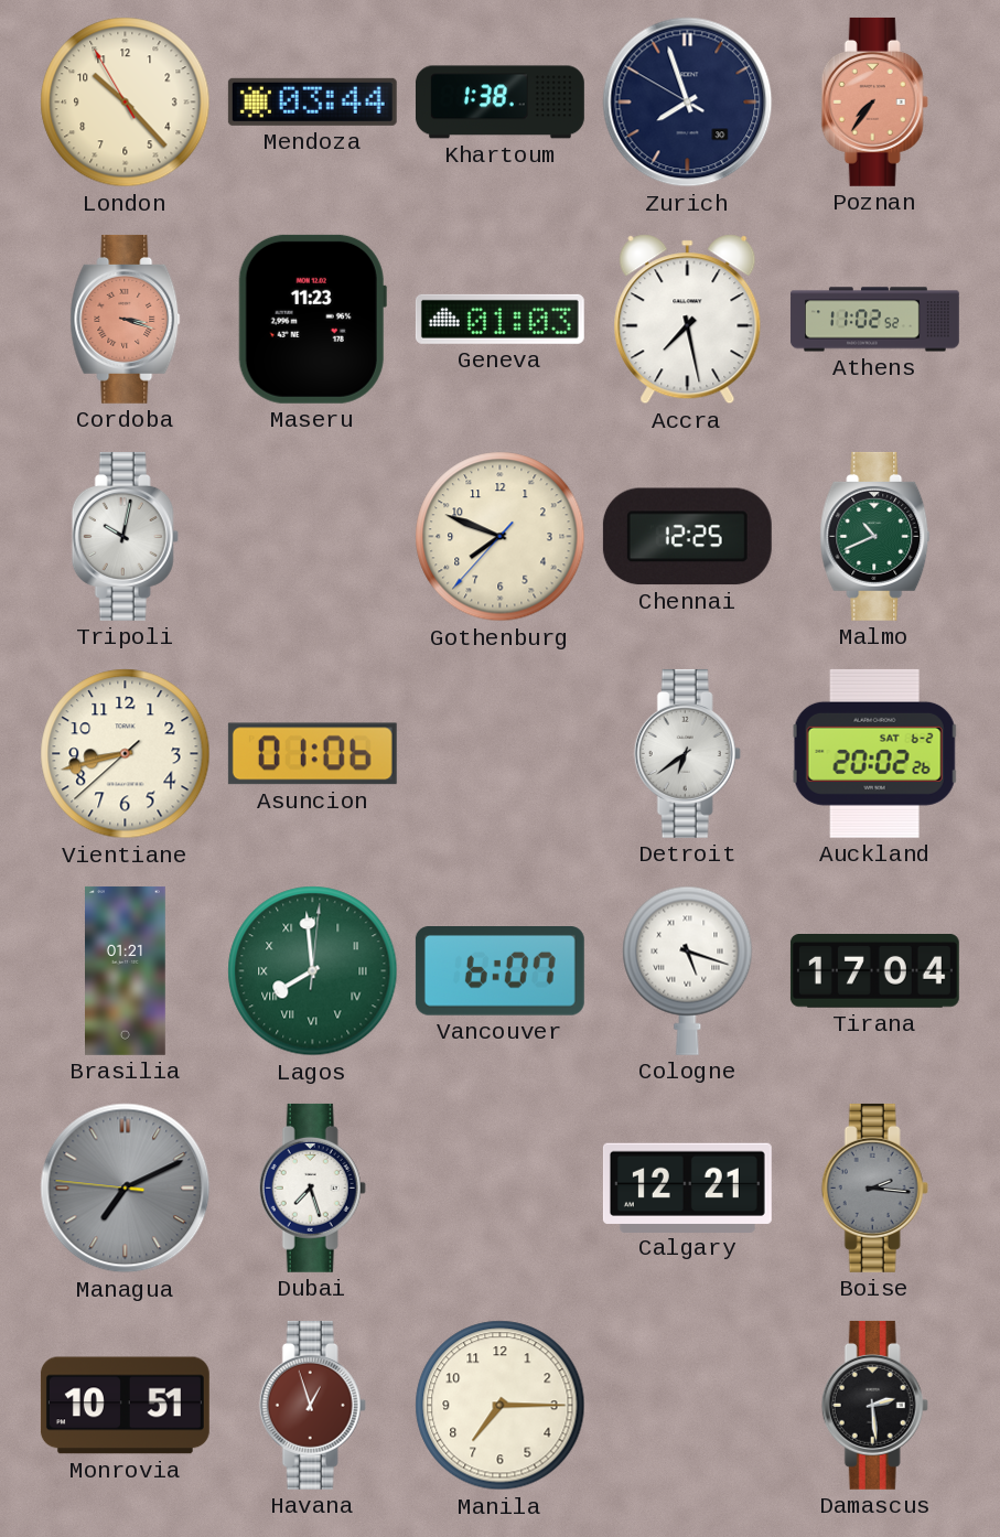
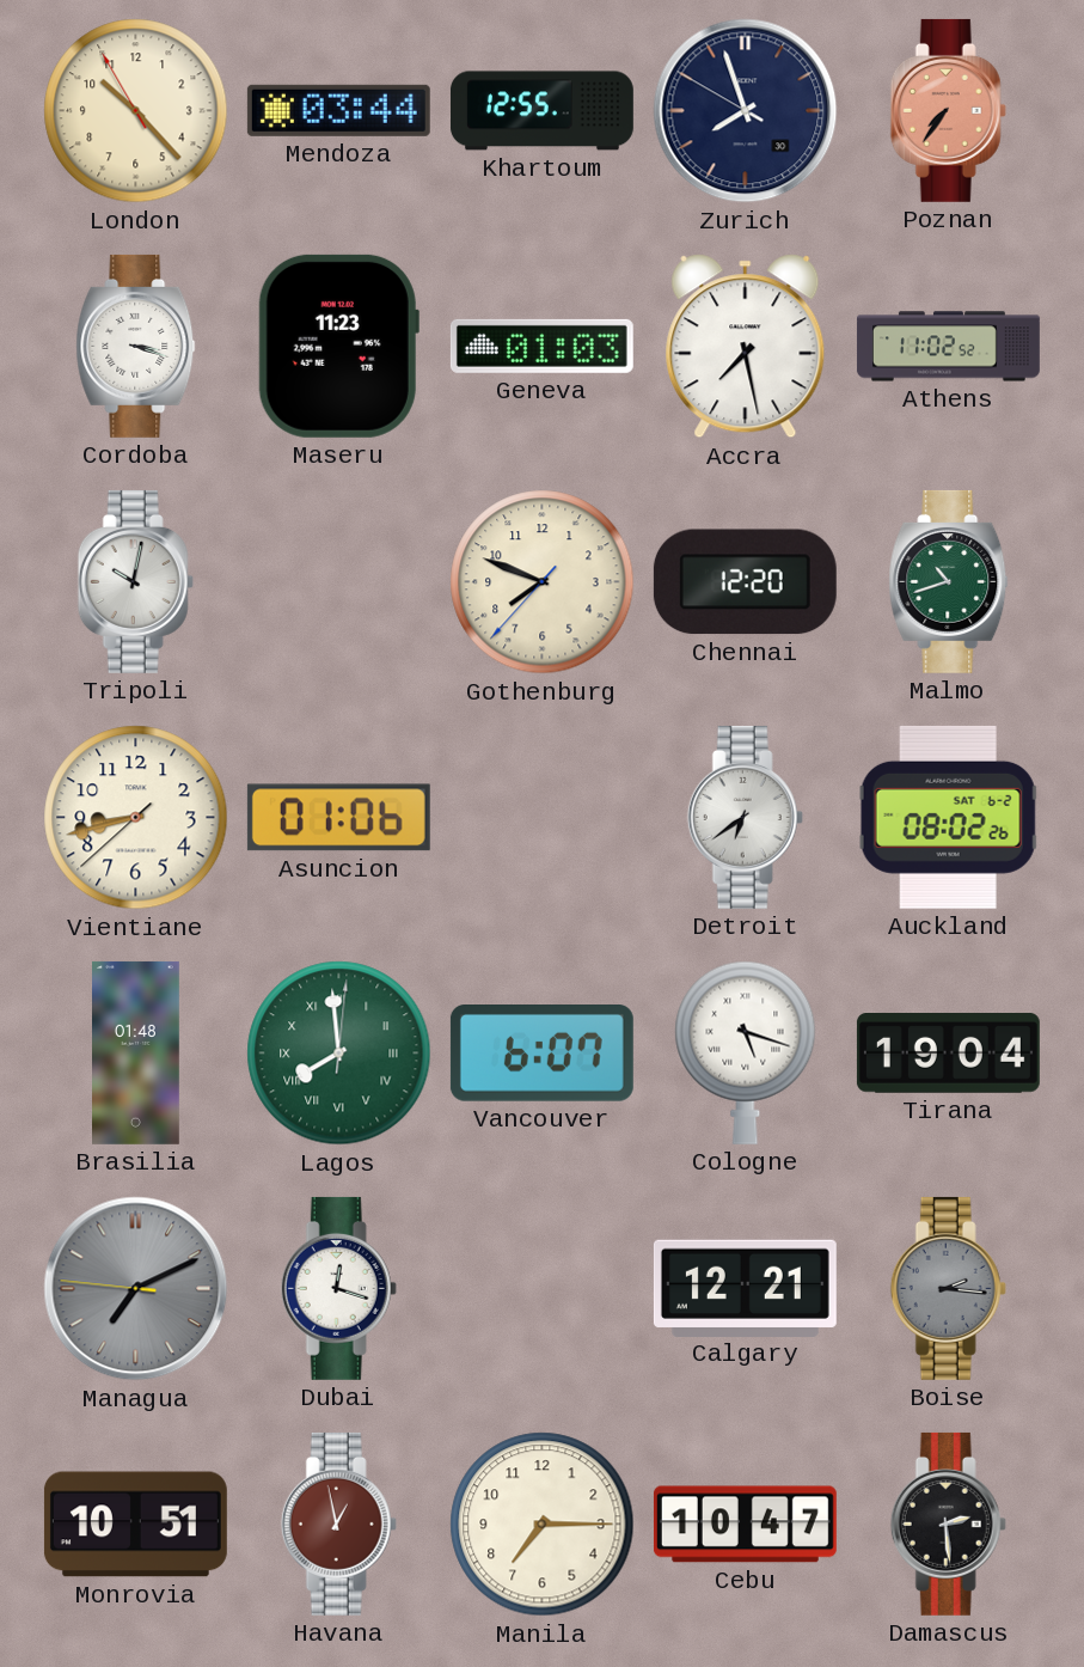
Khartoum: 1:38 -> 12:55
Cordoba dial: salmon -> white
Chennai: 12:25 -> 12:20
Malmo: 10:41 -> 10:42
Auckland: 20:02 -> 08:02
Brasilia: 01:21 -> 01:48
Tirana: 17:04 -> 19:04
Dubai: 7:27 -> 12:18
Havana: 12:57 -> 12:58
Cebu: none -> 10:47
